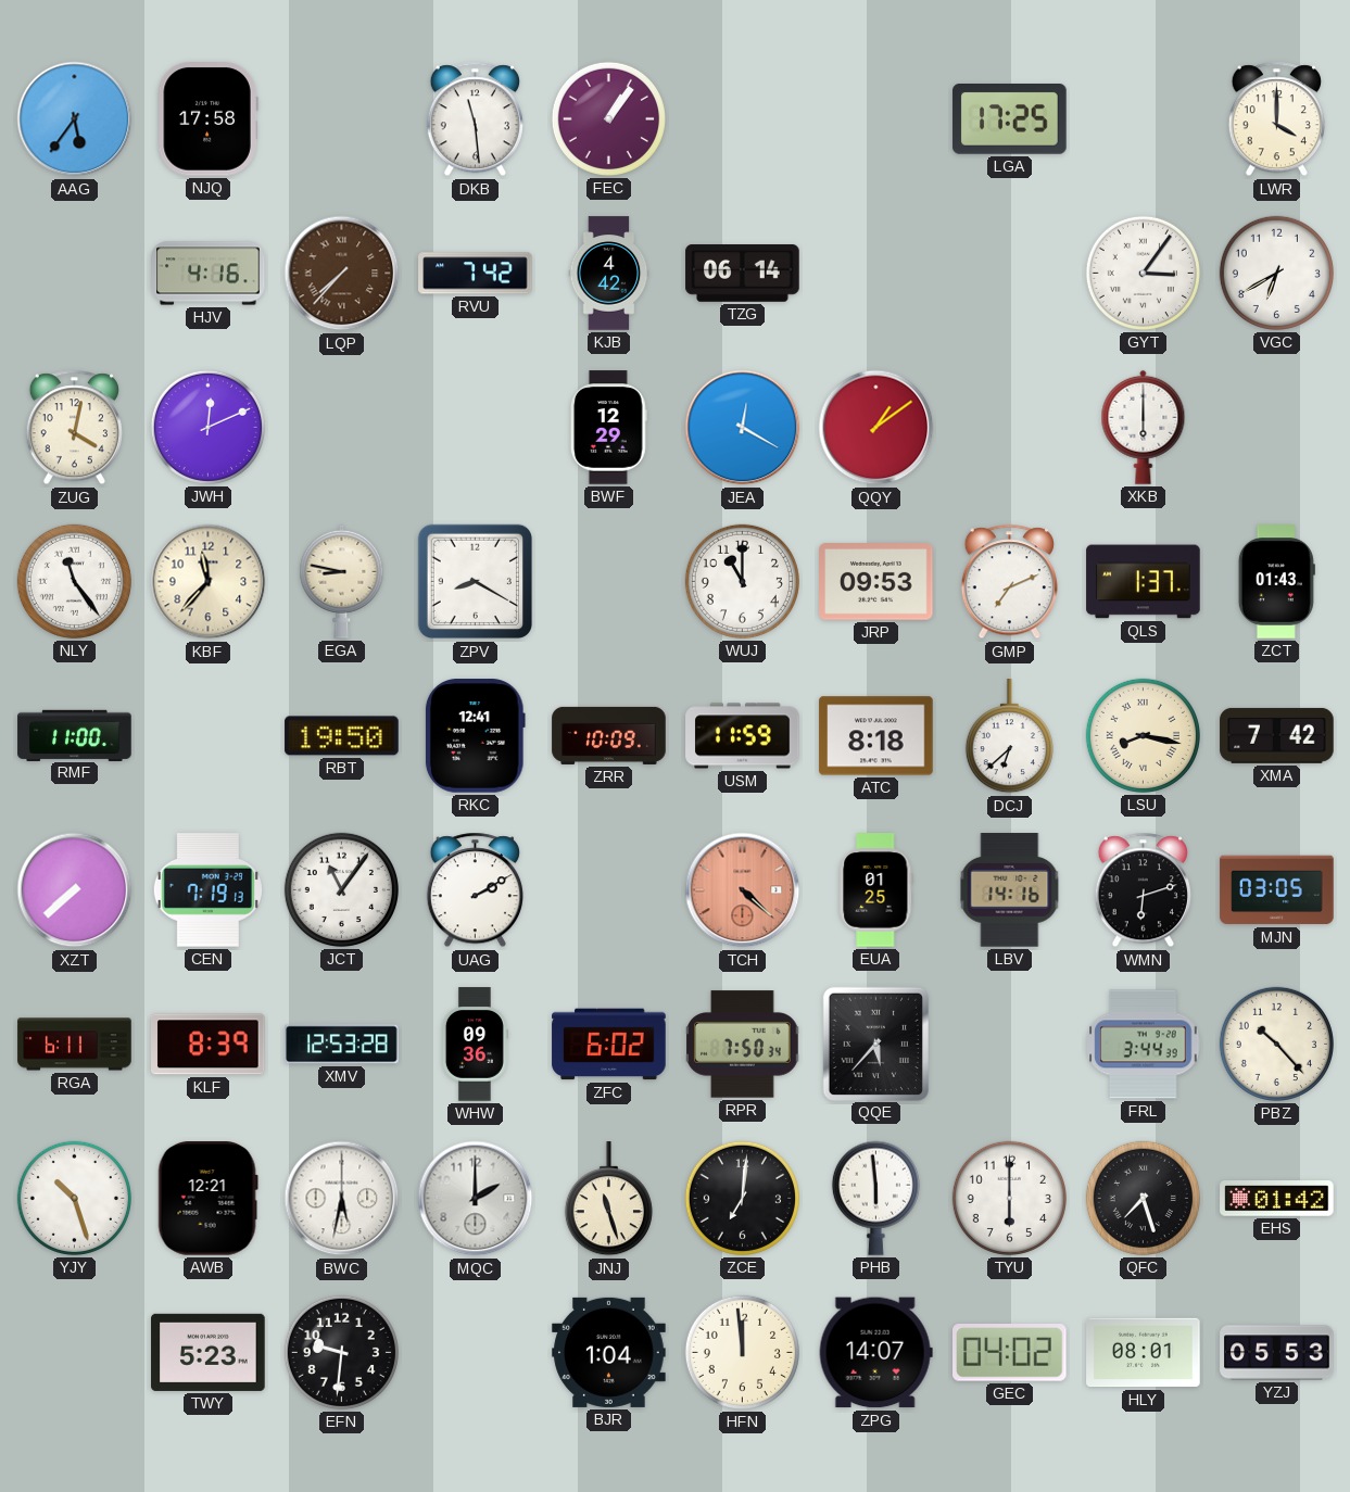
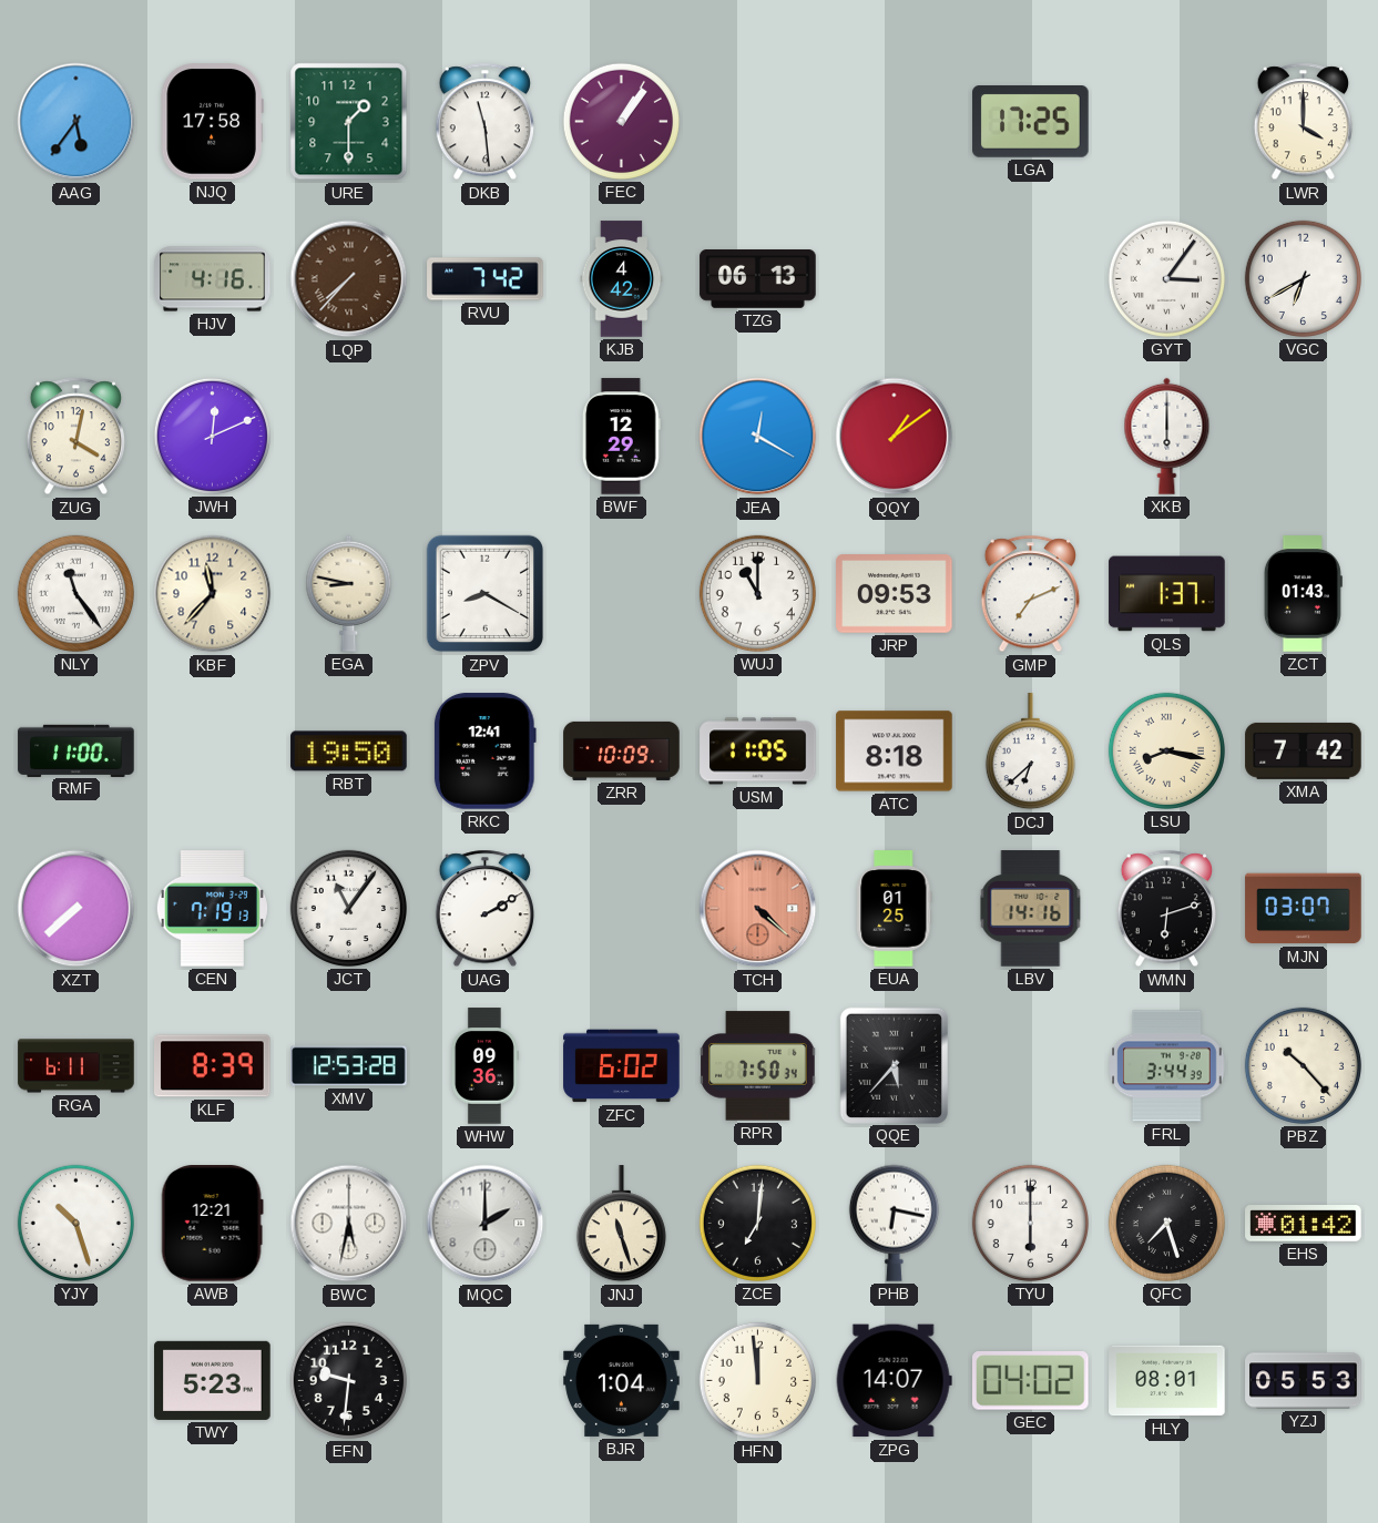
URE: none -> 1:30
TZG: 06:14 -> 06:13
USM: 11:59 -> 11:05
MJN: 03:05 -> 03:07
PHB: 5:59 -> 6:17
